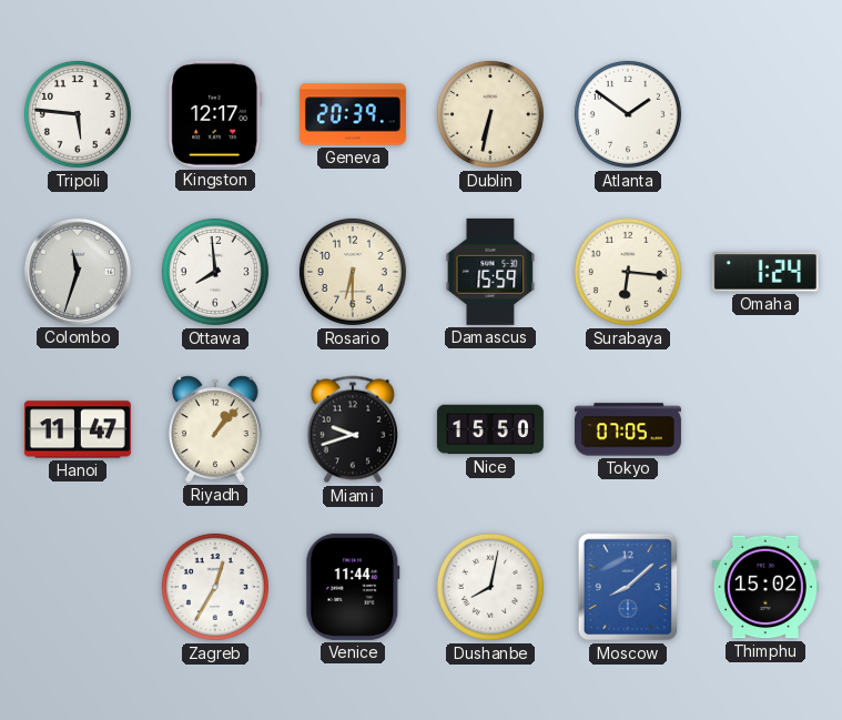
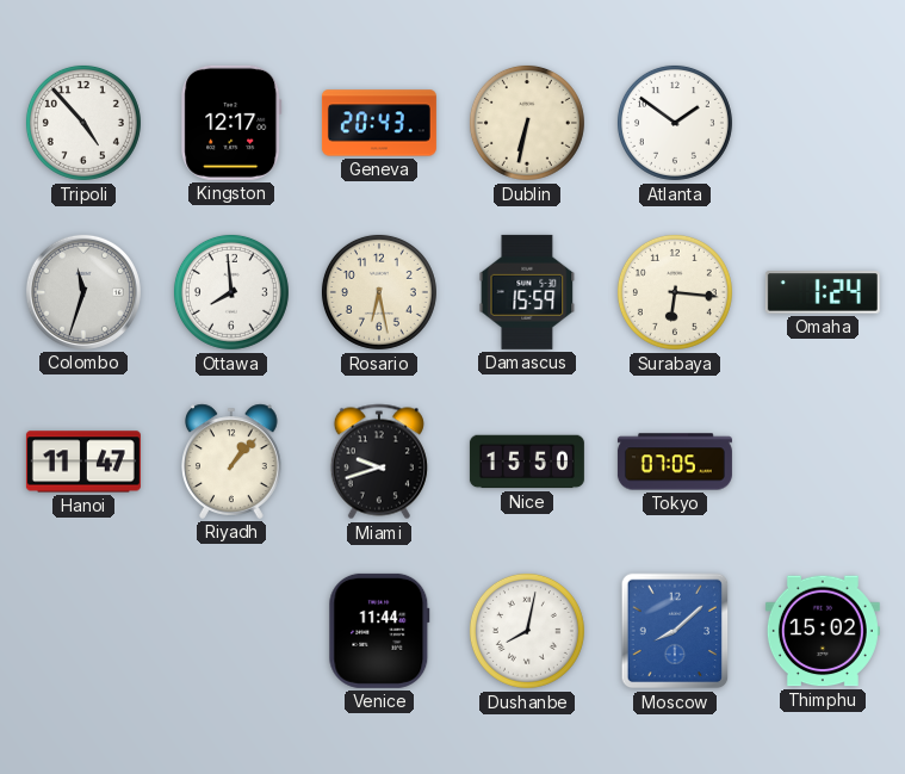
Tripoli: 5:46 -> 4:53
Geneva: 20:39 -> 20:43
Rosario: 6:30 -> 6:28
Zagreb: 12:35 -> none
